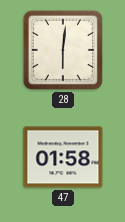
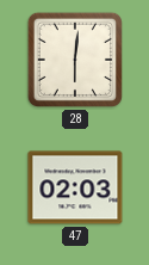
47: 01:58 -> 02:03
